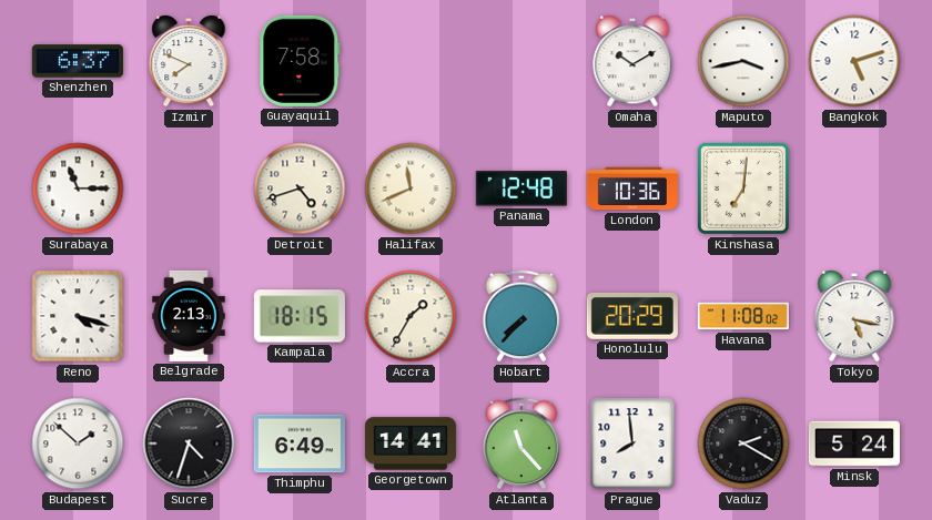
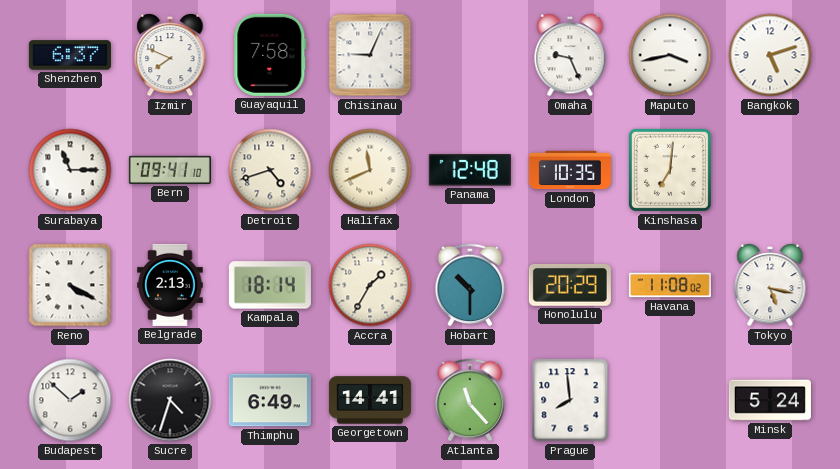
Chisinau: none -> 9:04
Omaha: 10:10 -> 9:26
Bern: none -> 09:41
London: 10:36 -> 10:35
Reno: 4:18 -> 4:20
Kampala: 18:15 -> 18:14
Hobart: 7:37 -> 10:30
Vaduz: 2:20 -> none
